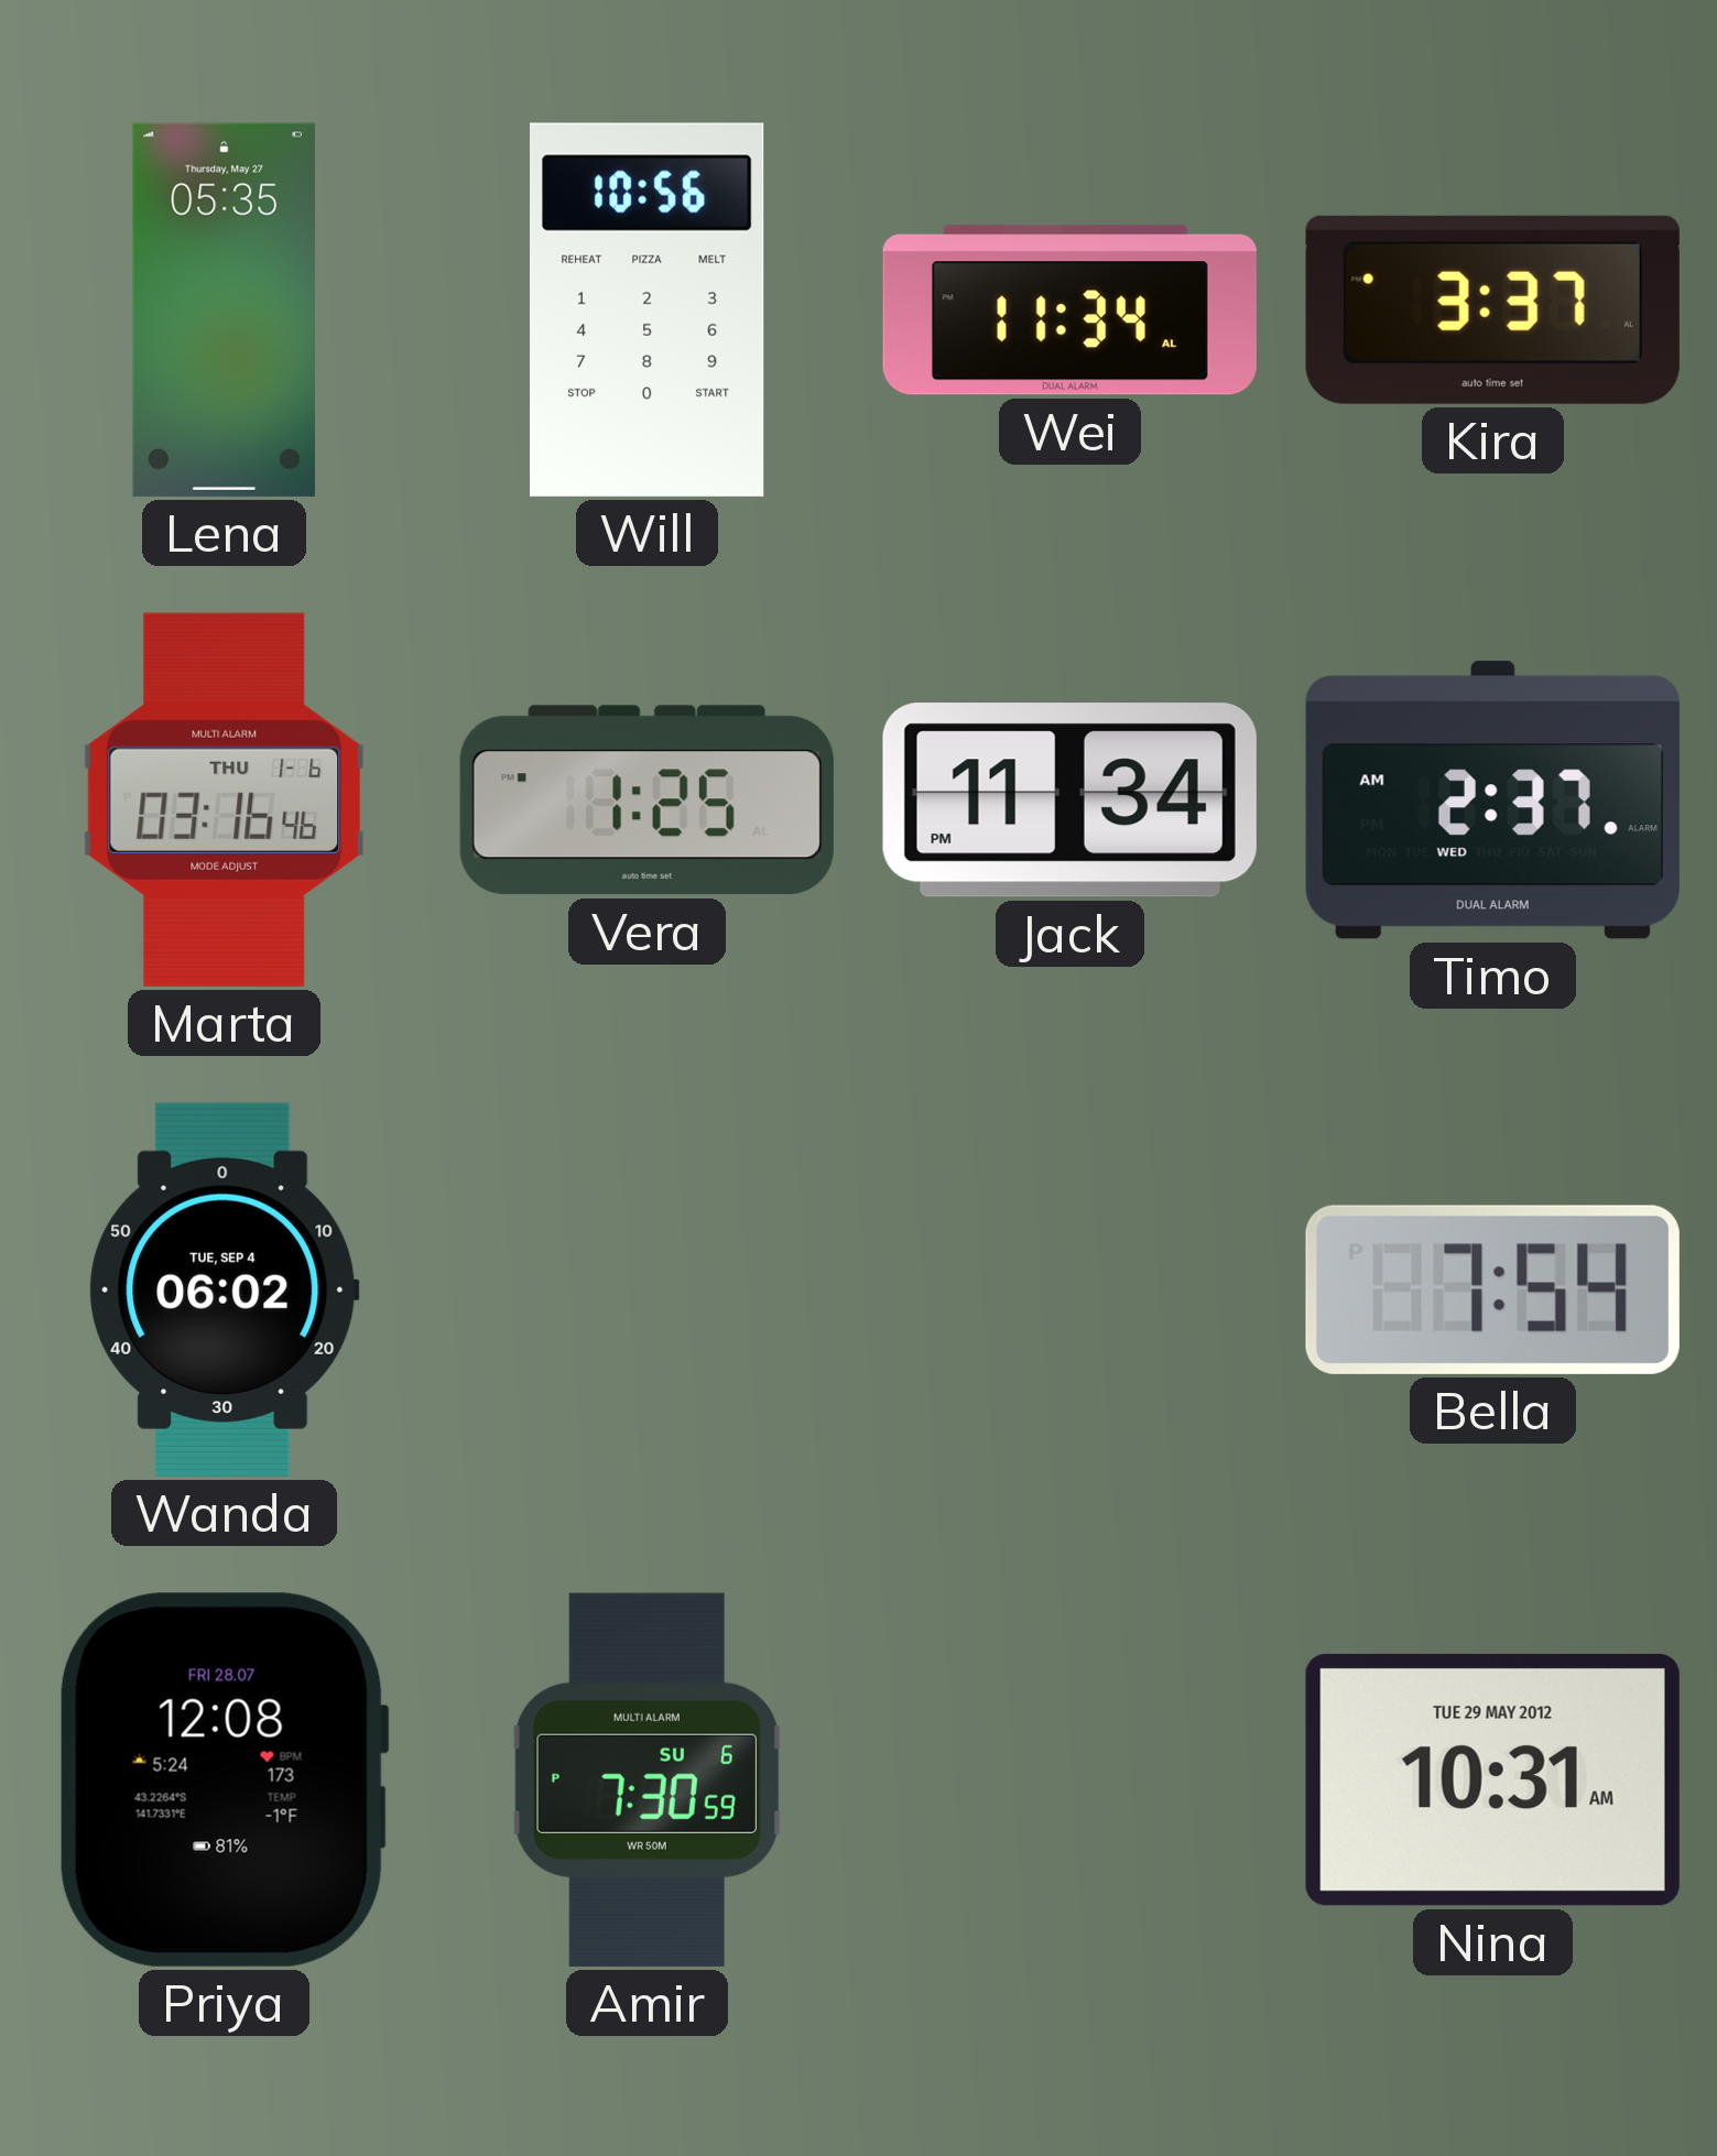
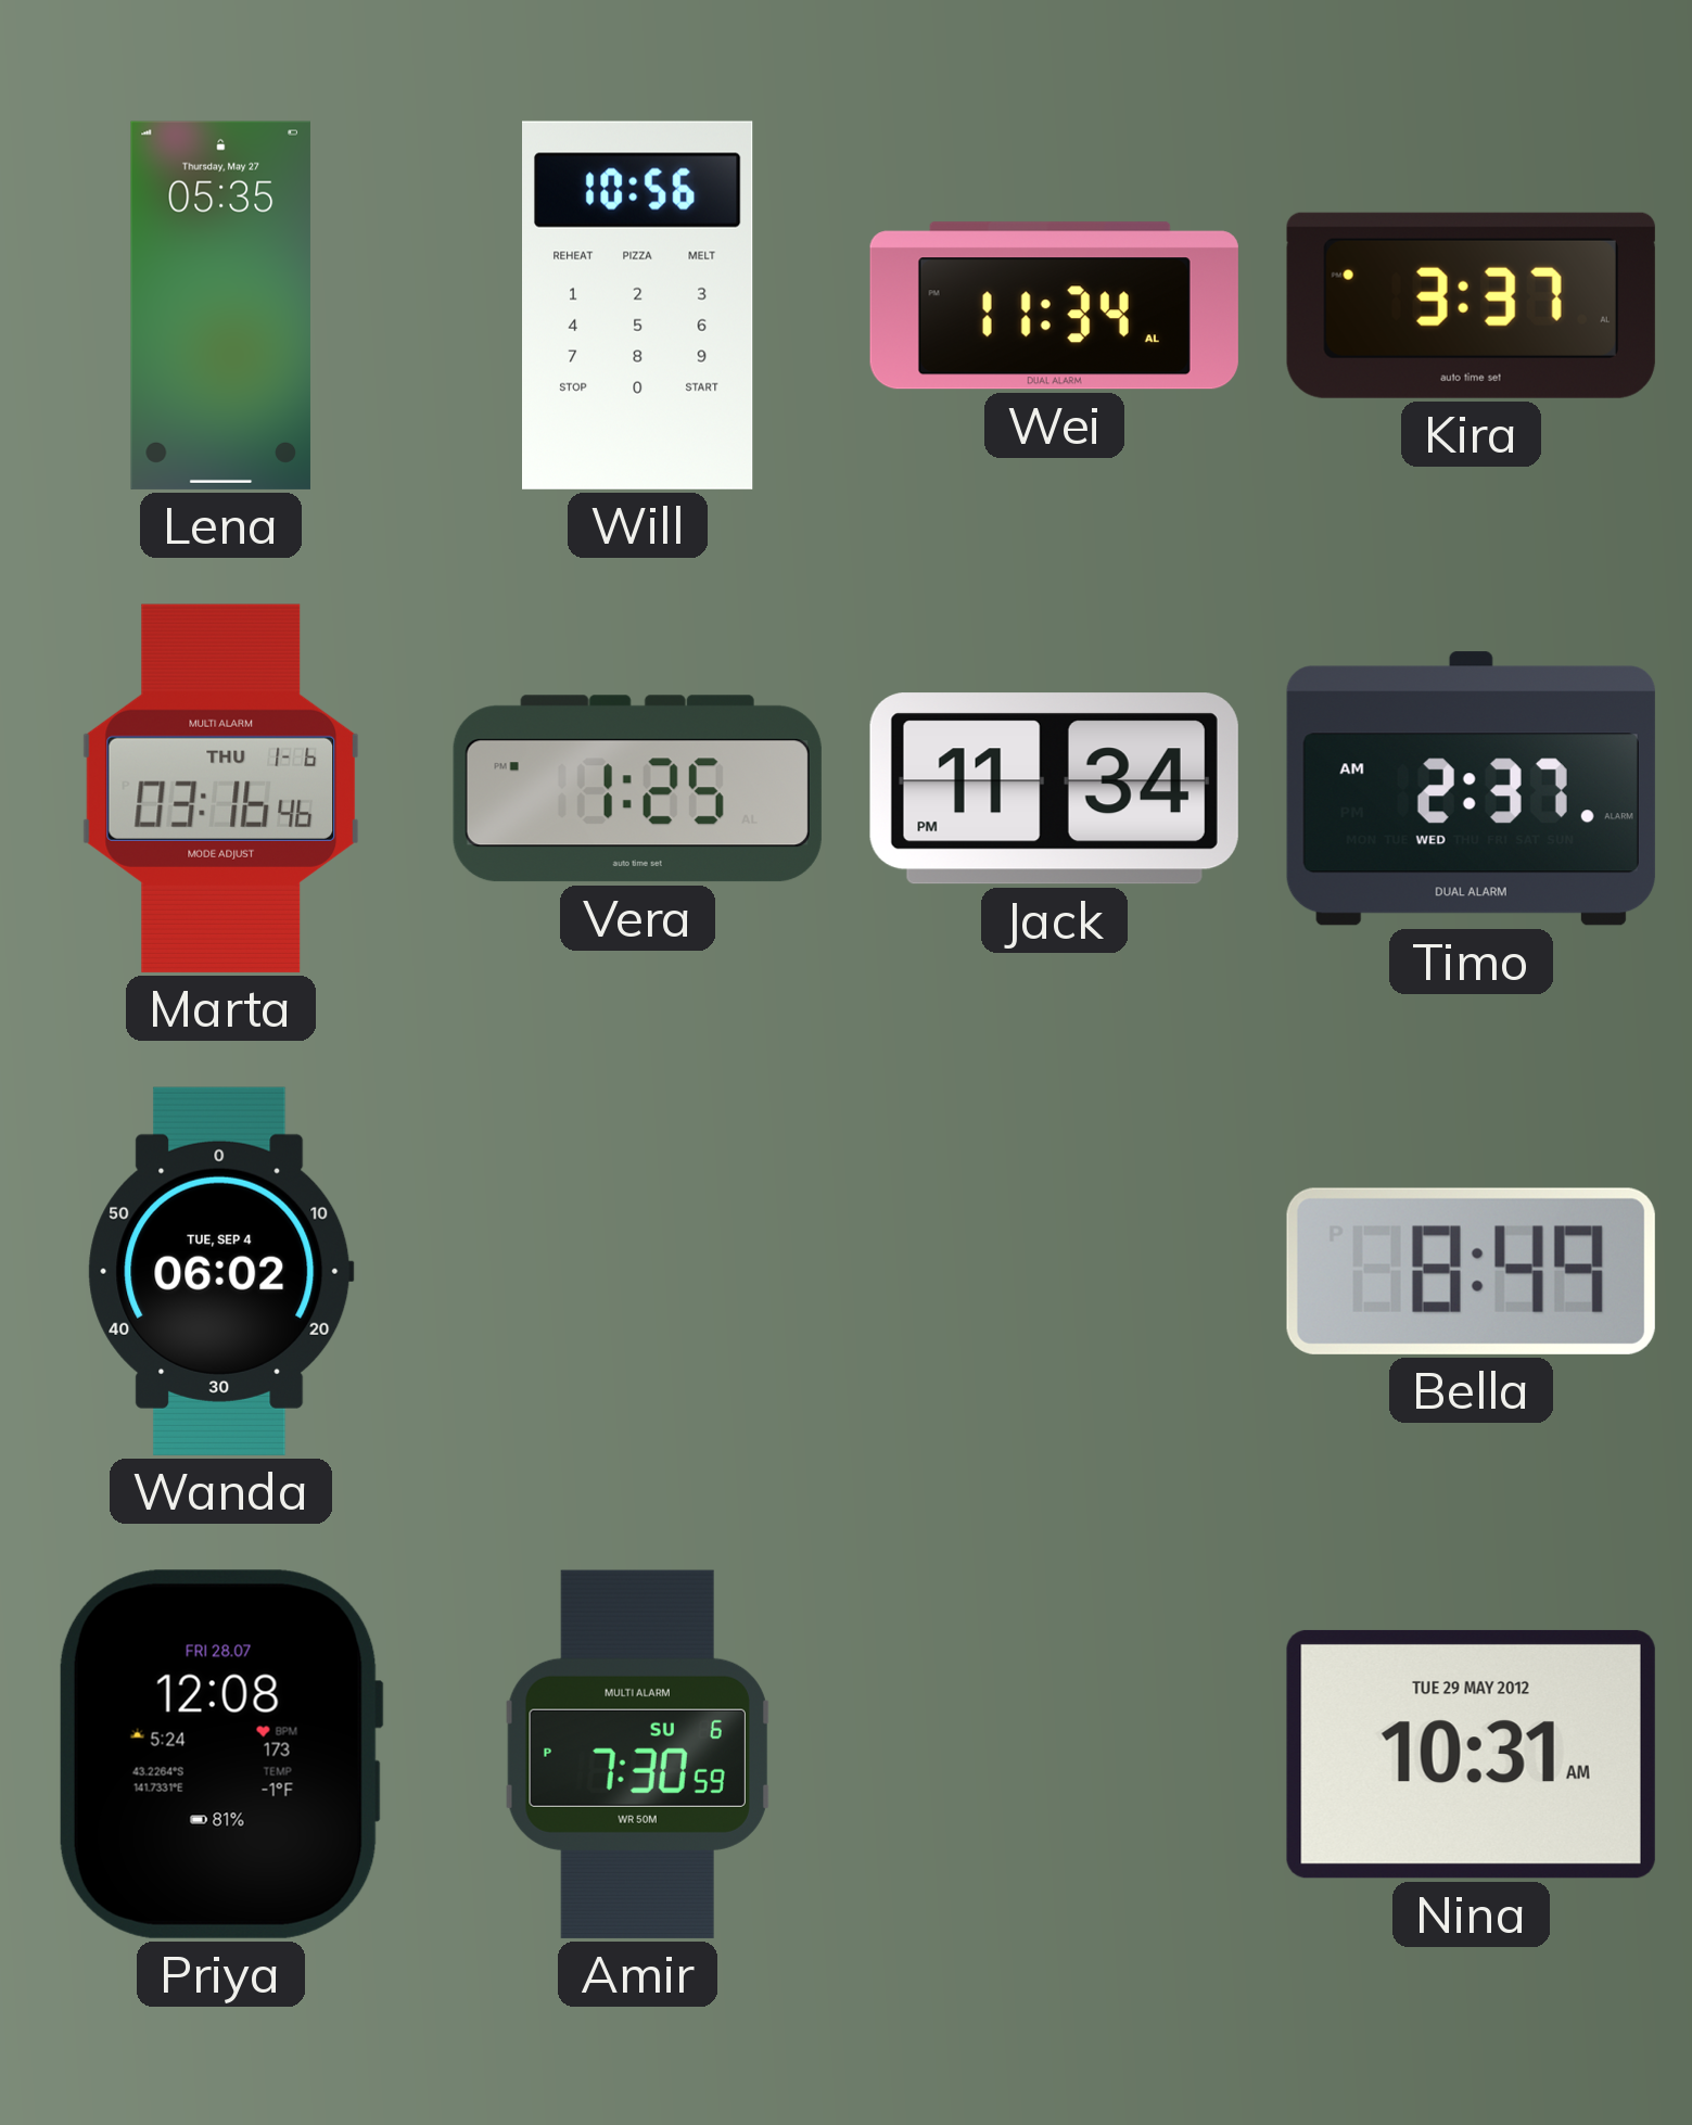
Bella: 7:54 -> 8:49
